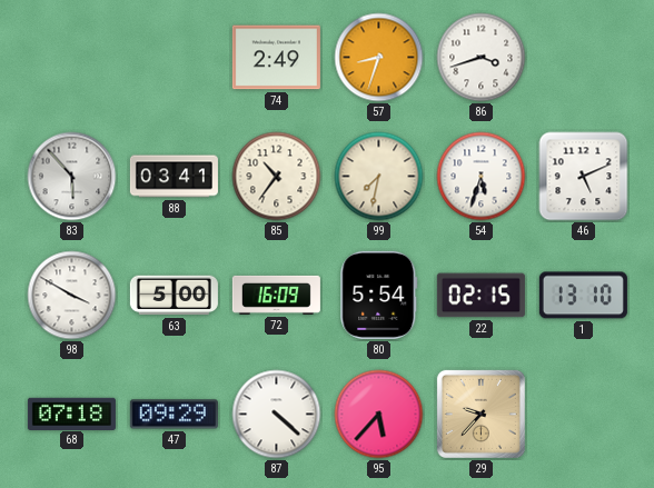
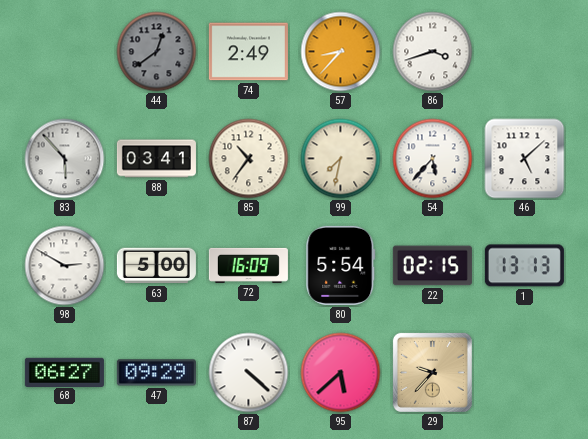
44: none -> 12:39
57: 8:33 -> 8:37
54: 5:33 -> 5:37
46: 5:11 -> 5:08
98: 3:50 -> 2:50
1: 13:10 -> 13:13
68: 07:18 -> 06:27
95: 5:37 -> 5:38
